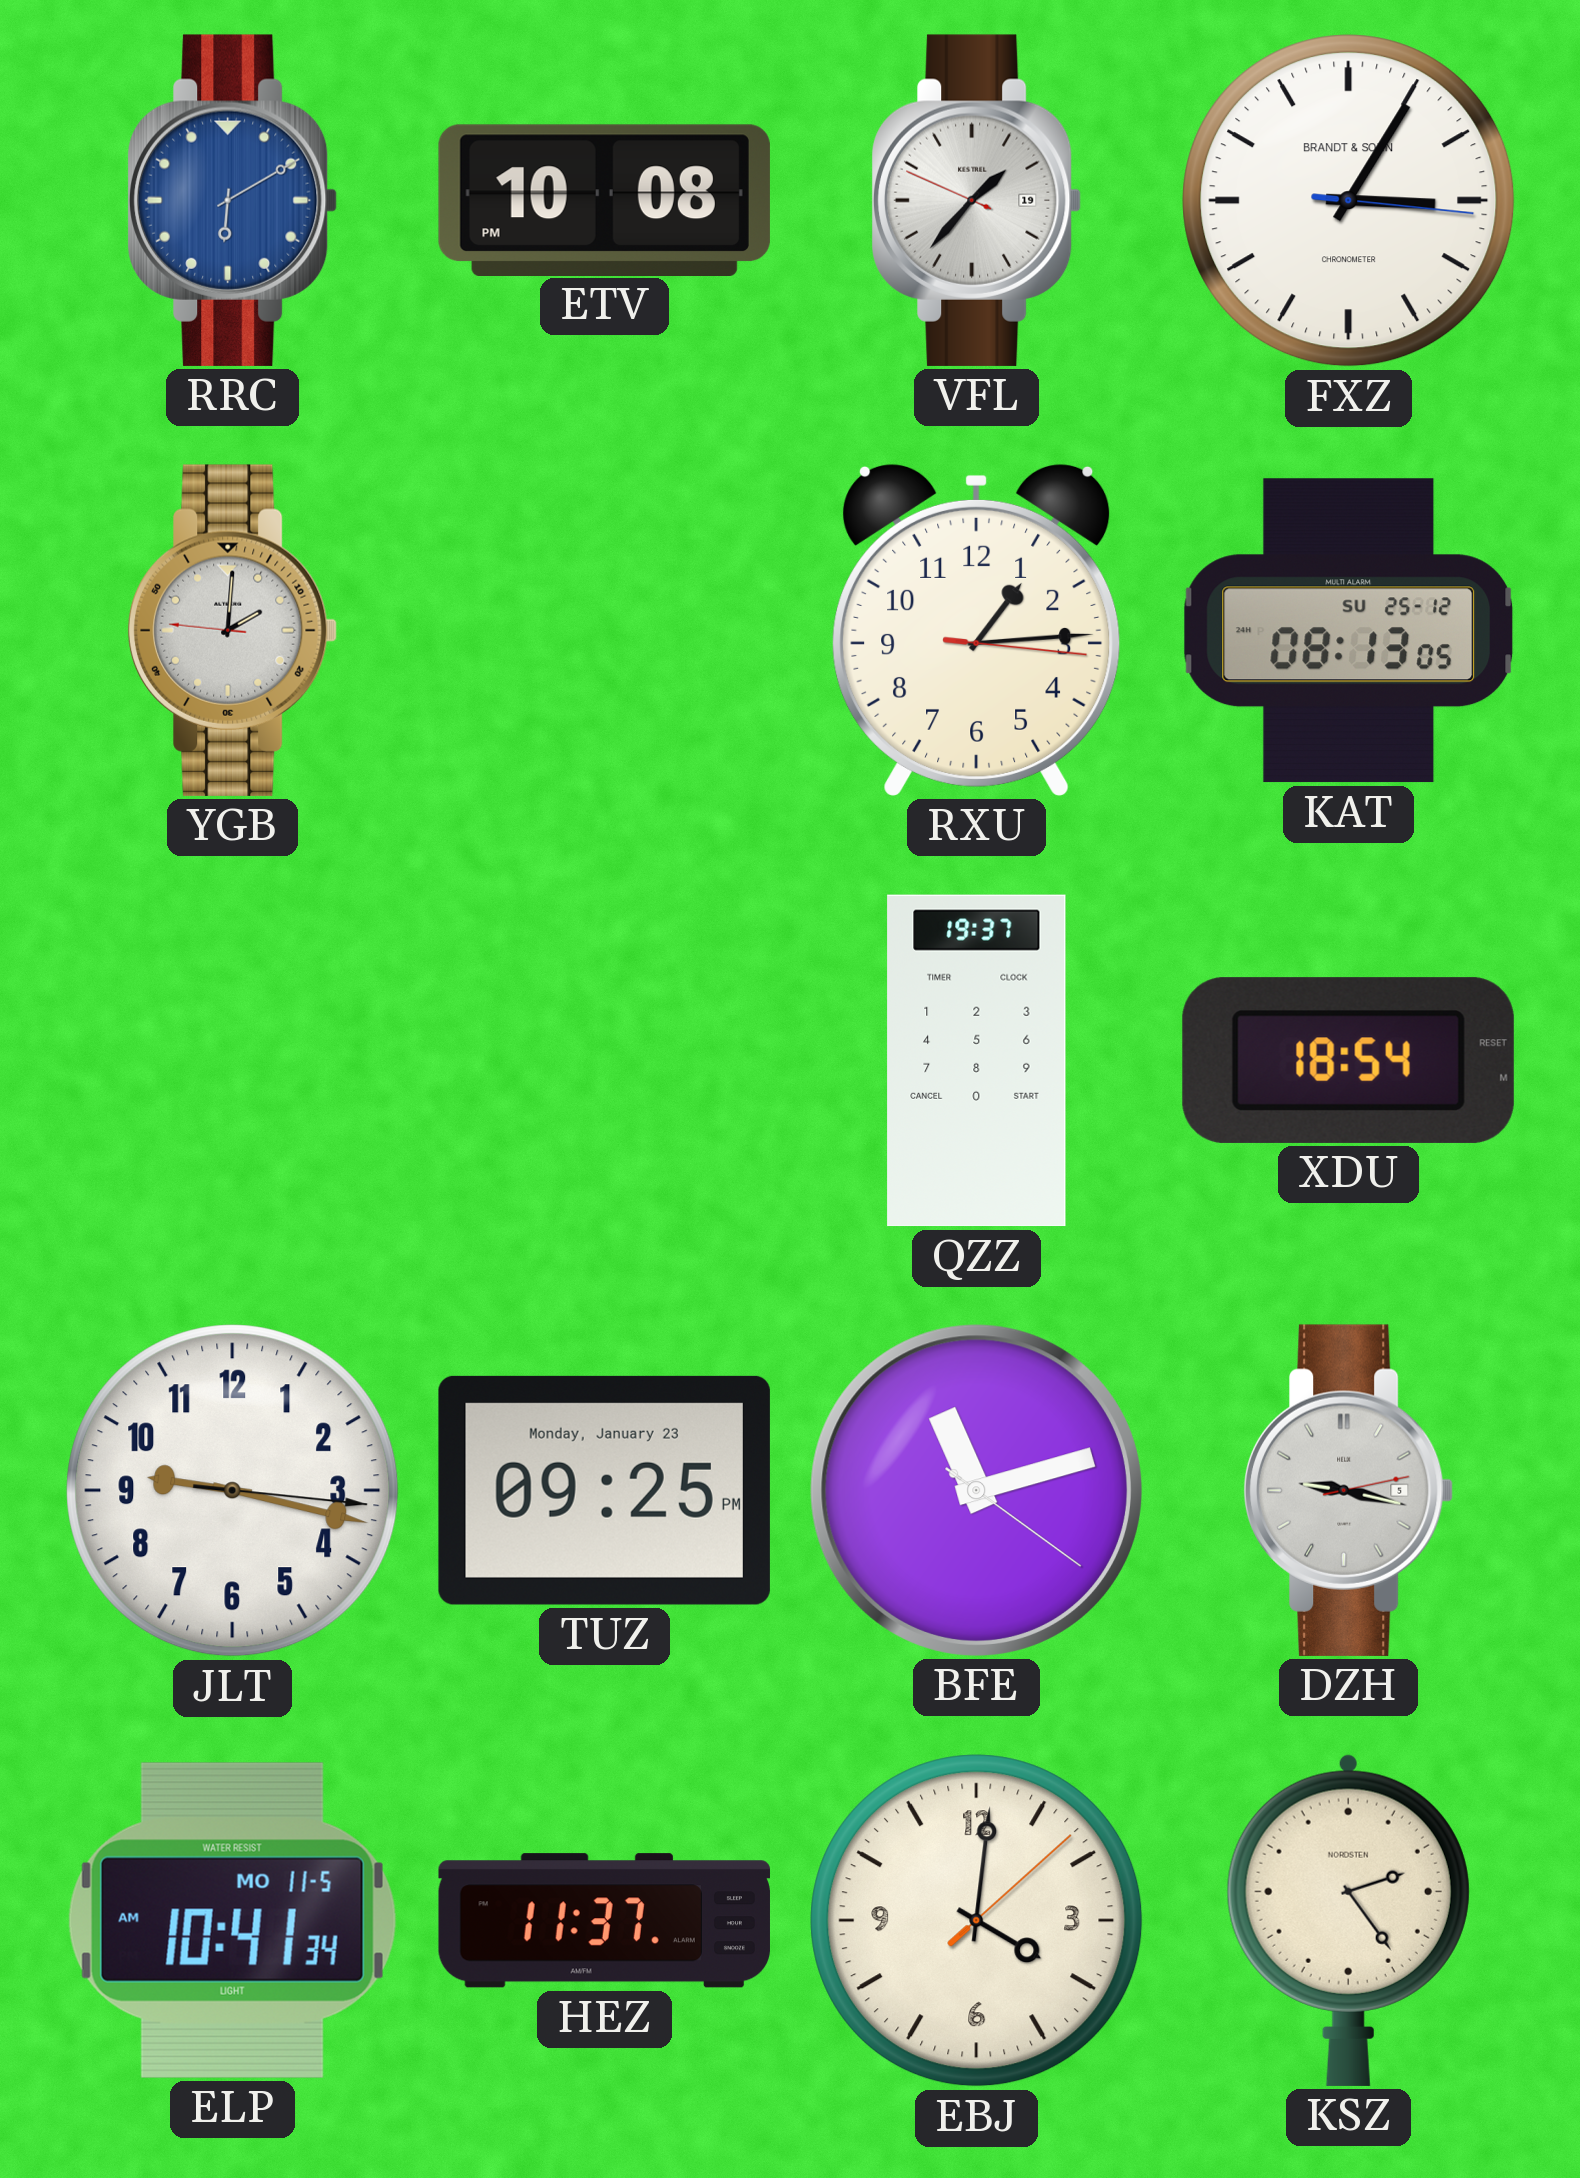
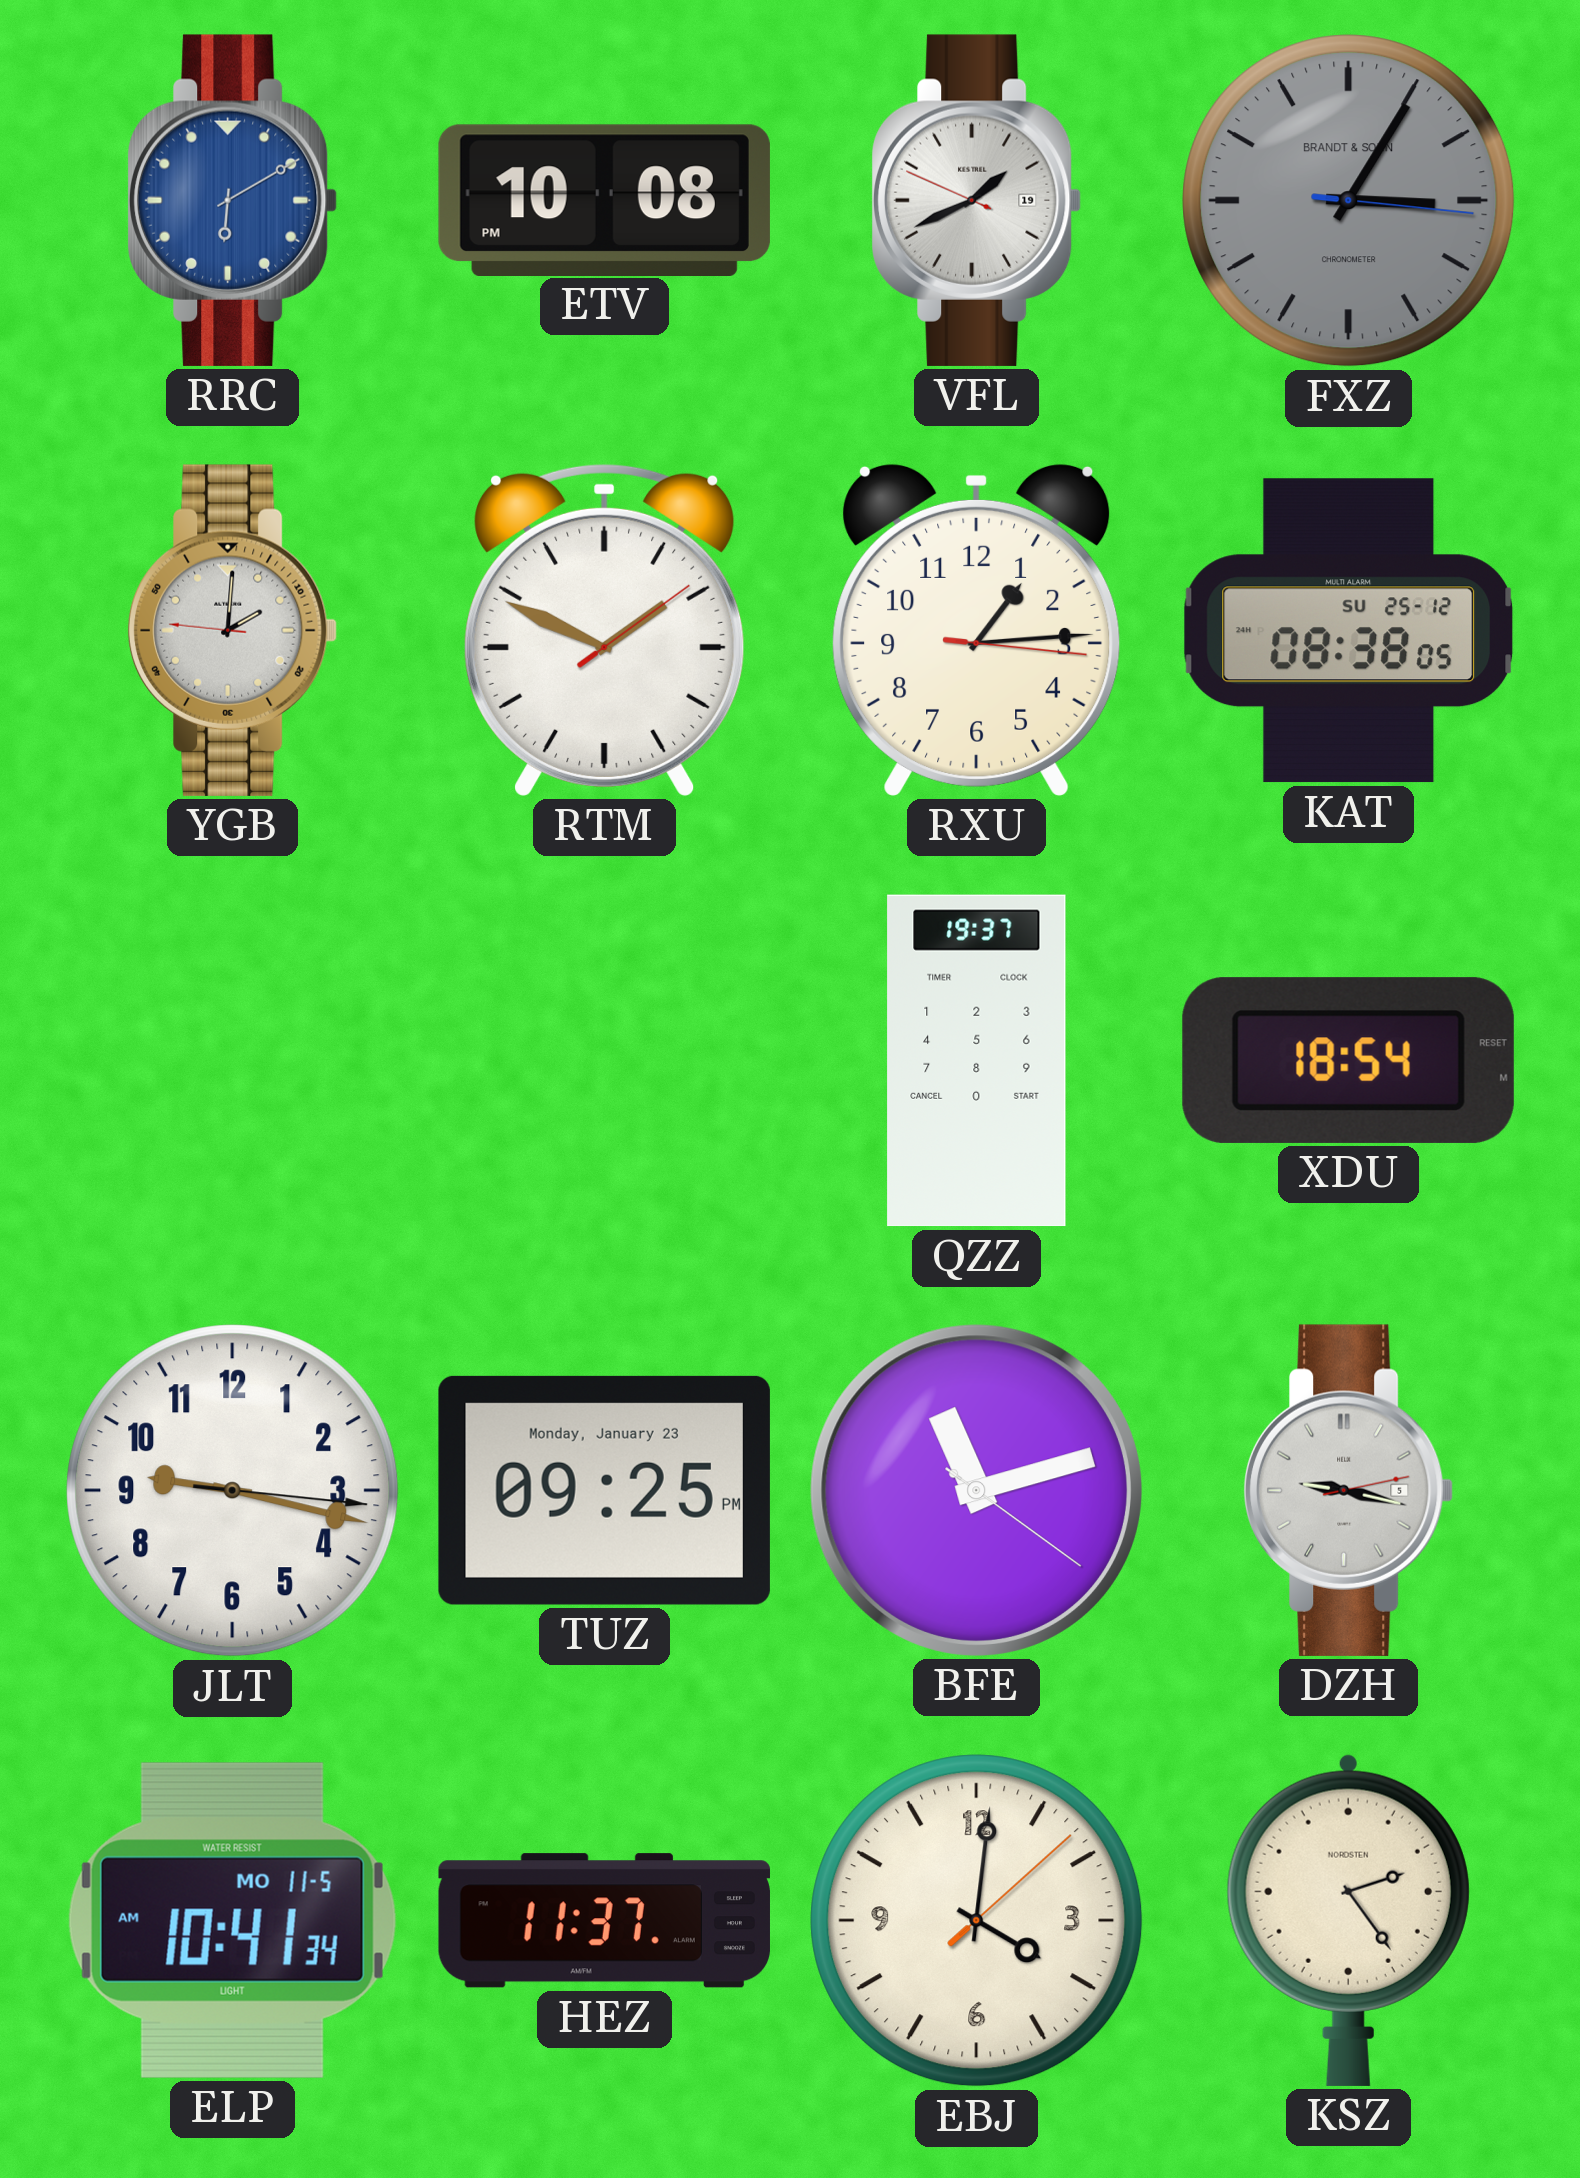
VFL: 1:36 -> 1:40
FXZ dial: white -> grey
RTM: none -> 1:49
KAT: 08:13 -> 08:38
